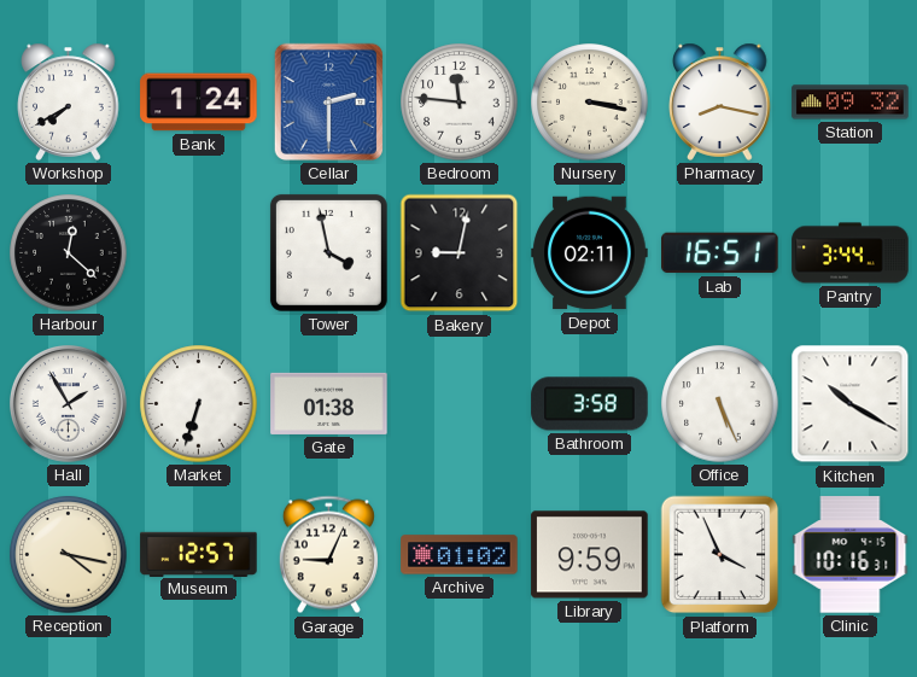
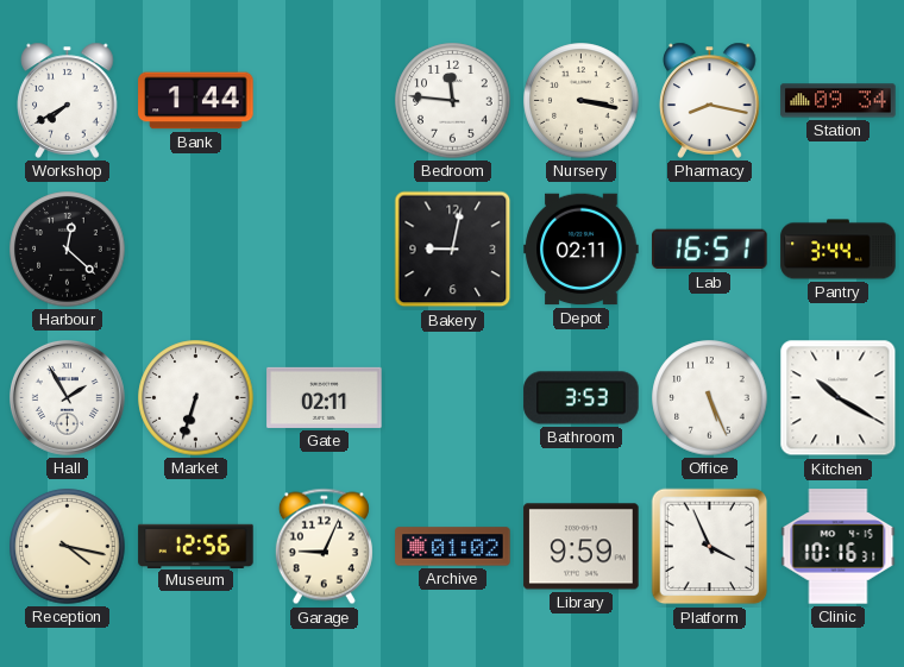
Bank: 1:24 -> 1:44
Cellar: 2:30 -> none
Station: 09:32 -> 09:34
Tower: 3:58 -> none
Gate: 01:38 -> 02:11
Bathroom: 3:58 -> 3:53
Museum: 12:57 -> 12:56
